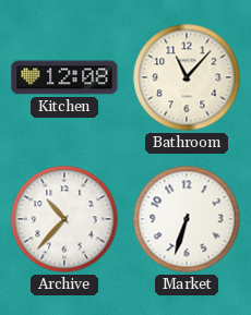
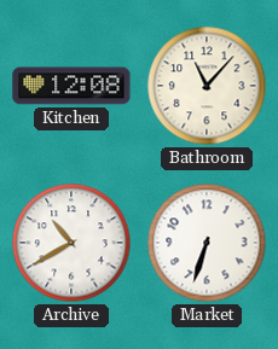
Archive: 10:37 -> 10:40
